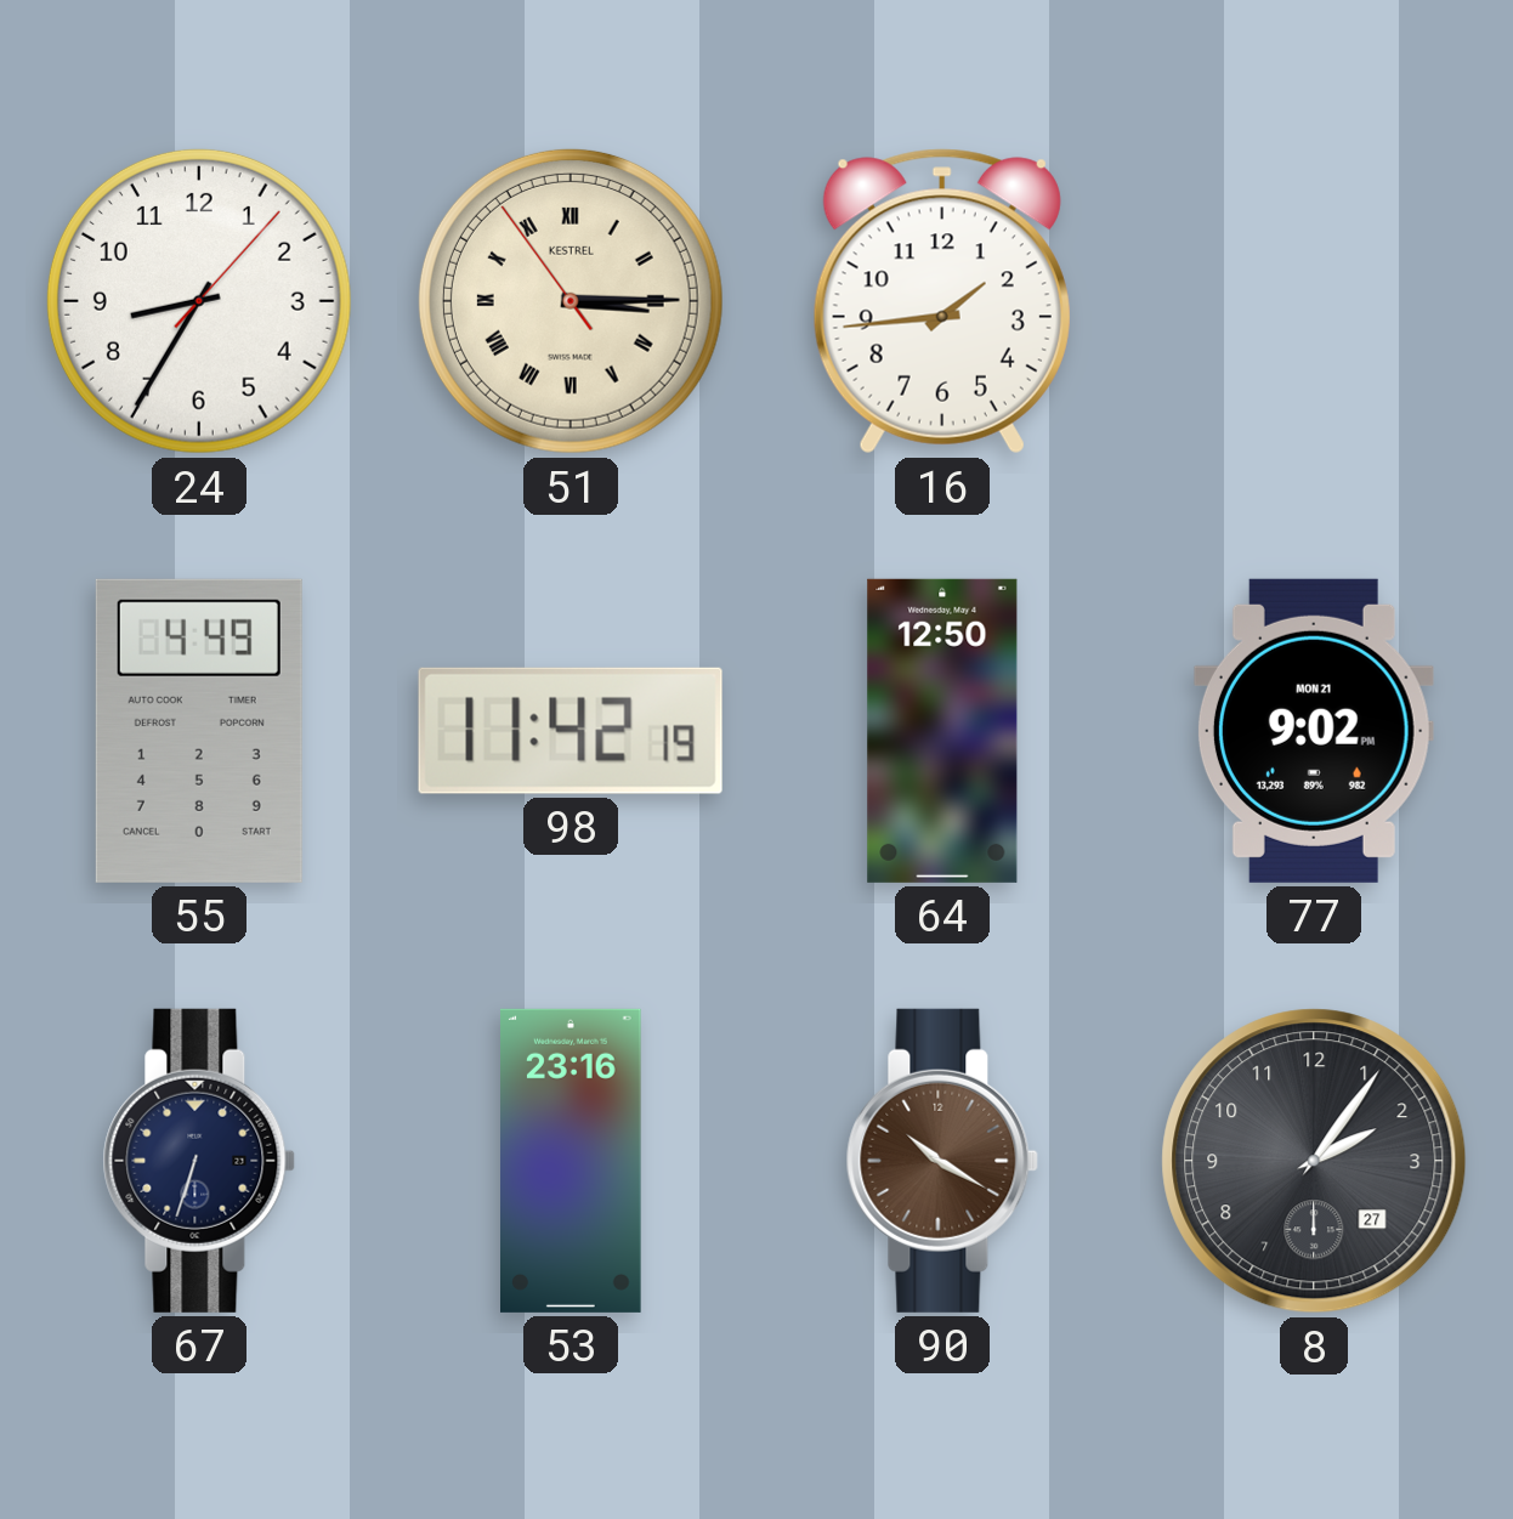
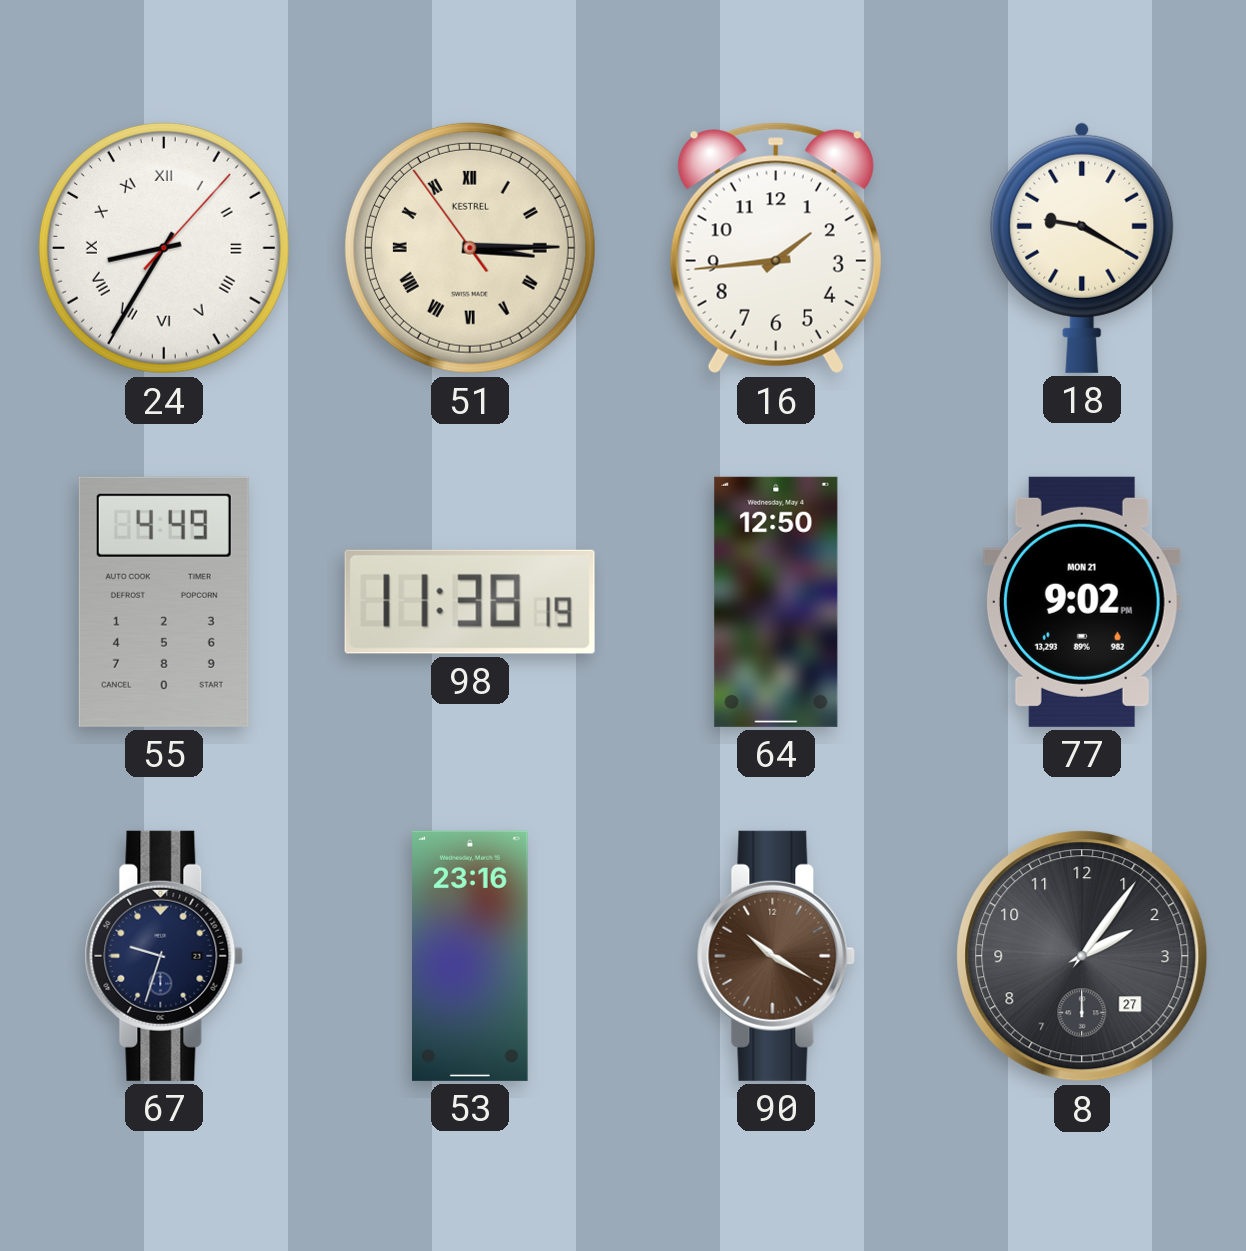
24 numerals: Arabic -> Roman
18: none -> 9:20
98: 11:42 -> 11:38
67: 6:33 -> 9:33
